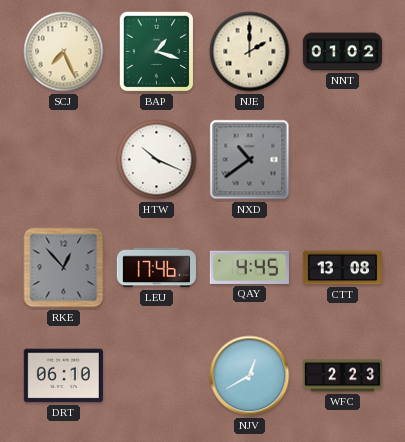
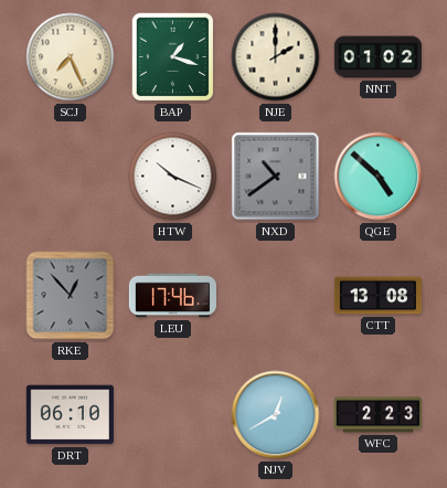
QGE: none -> 4:52
QAY: 4:45 -> none
